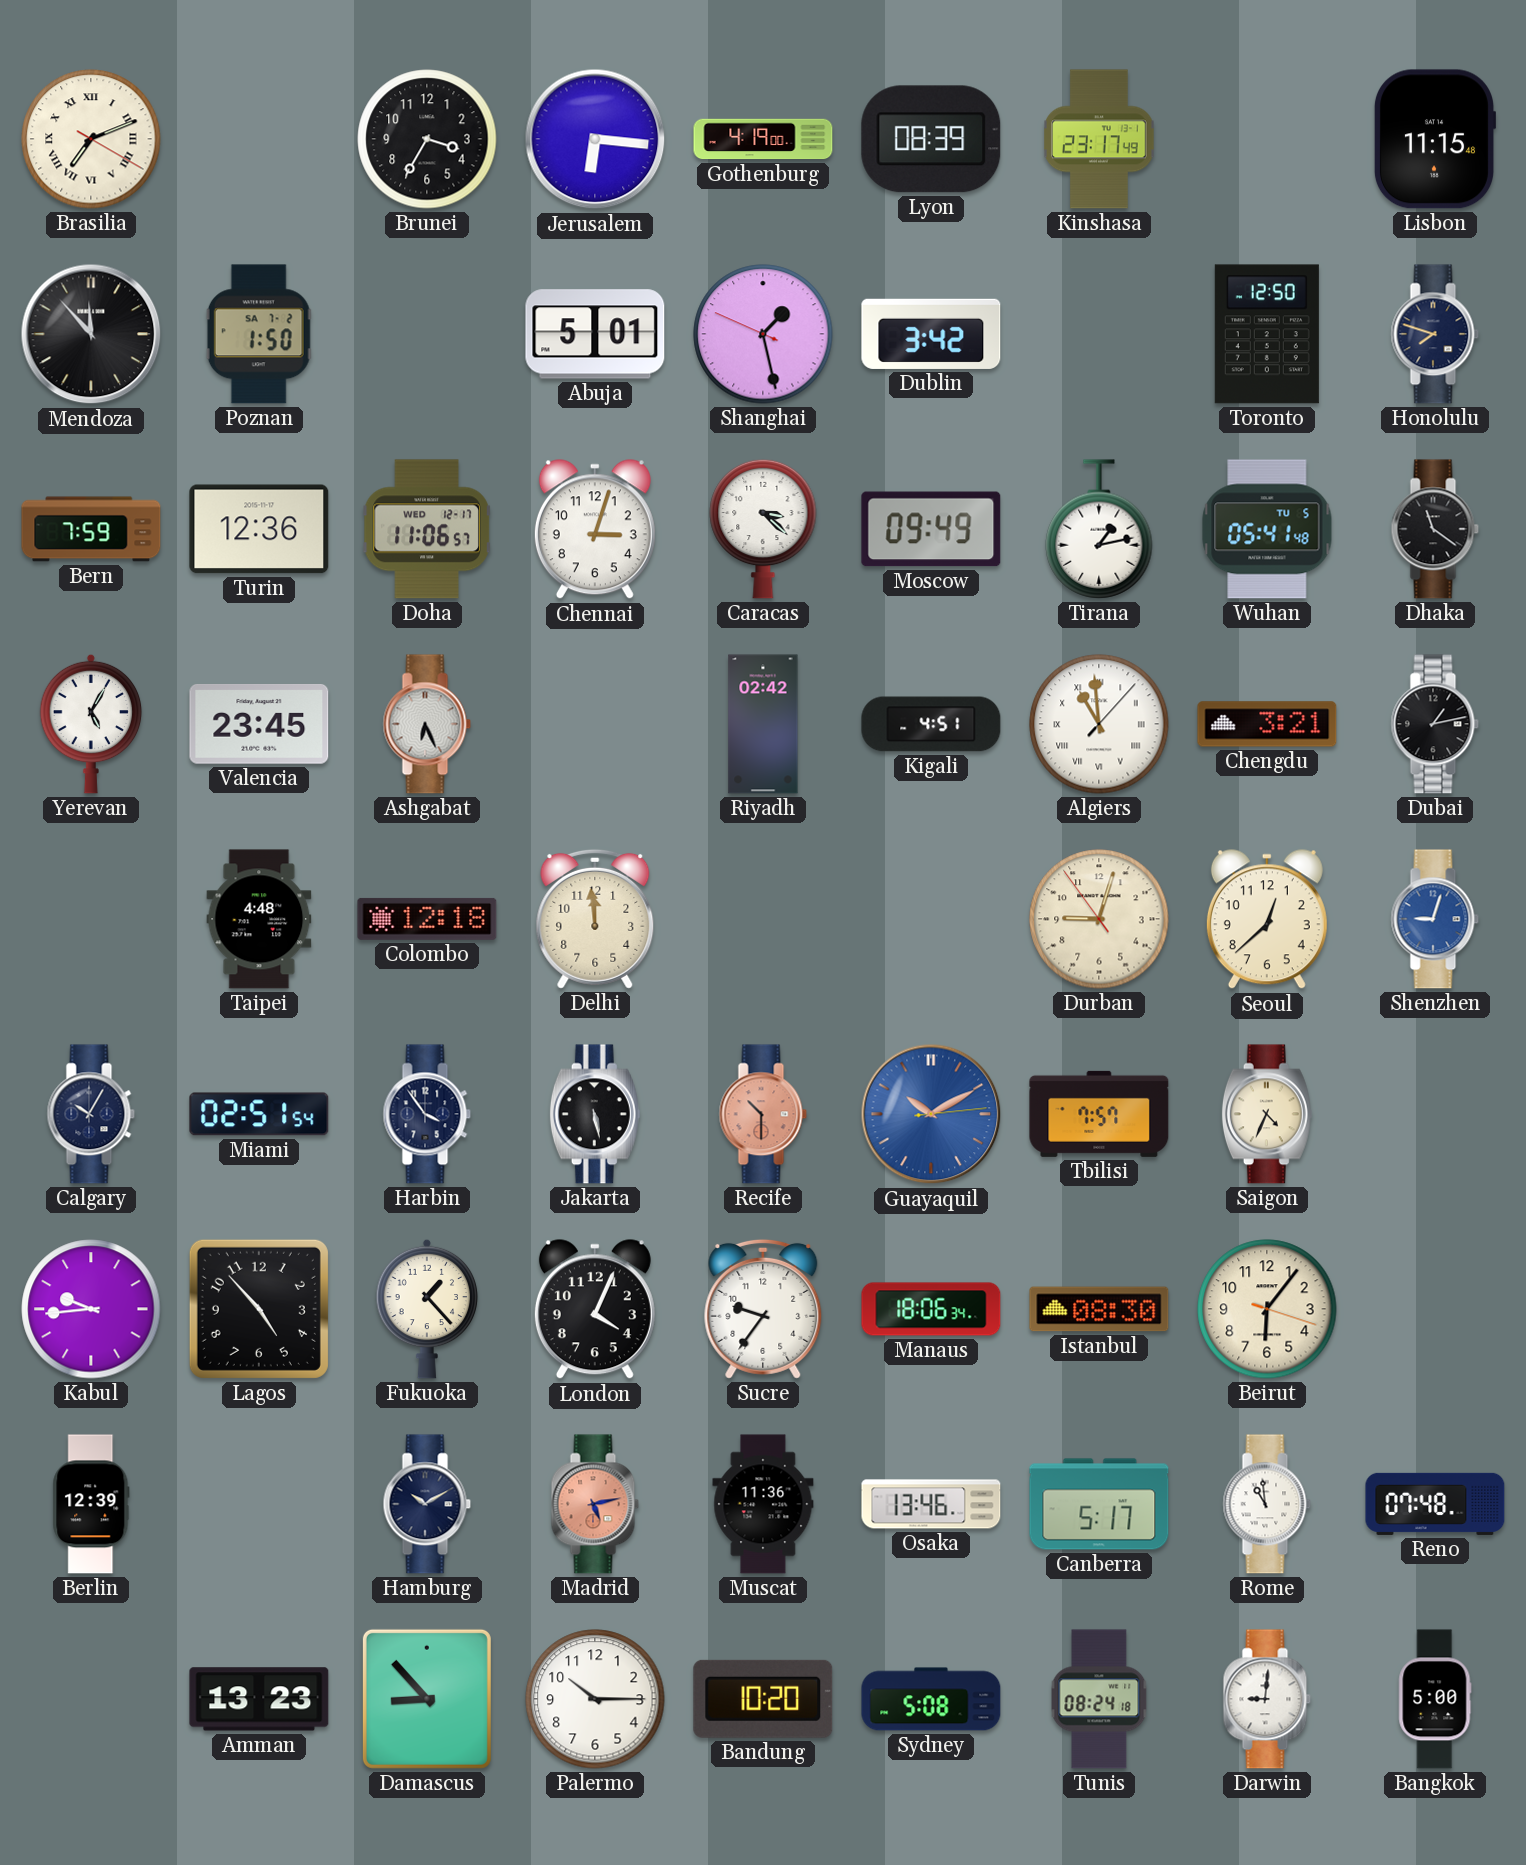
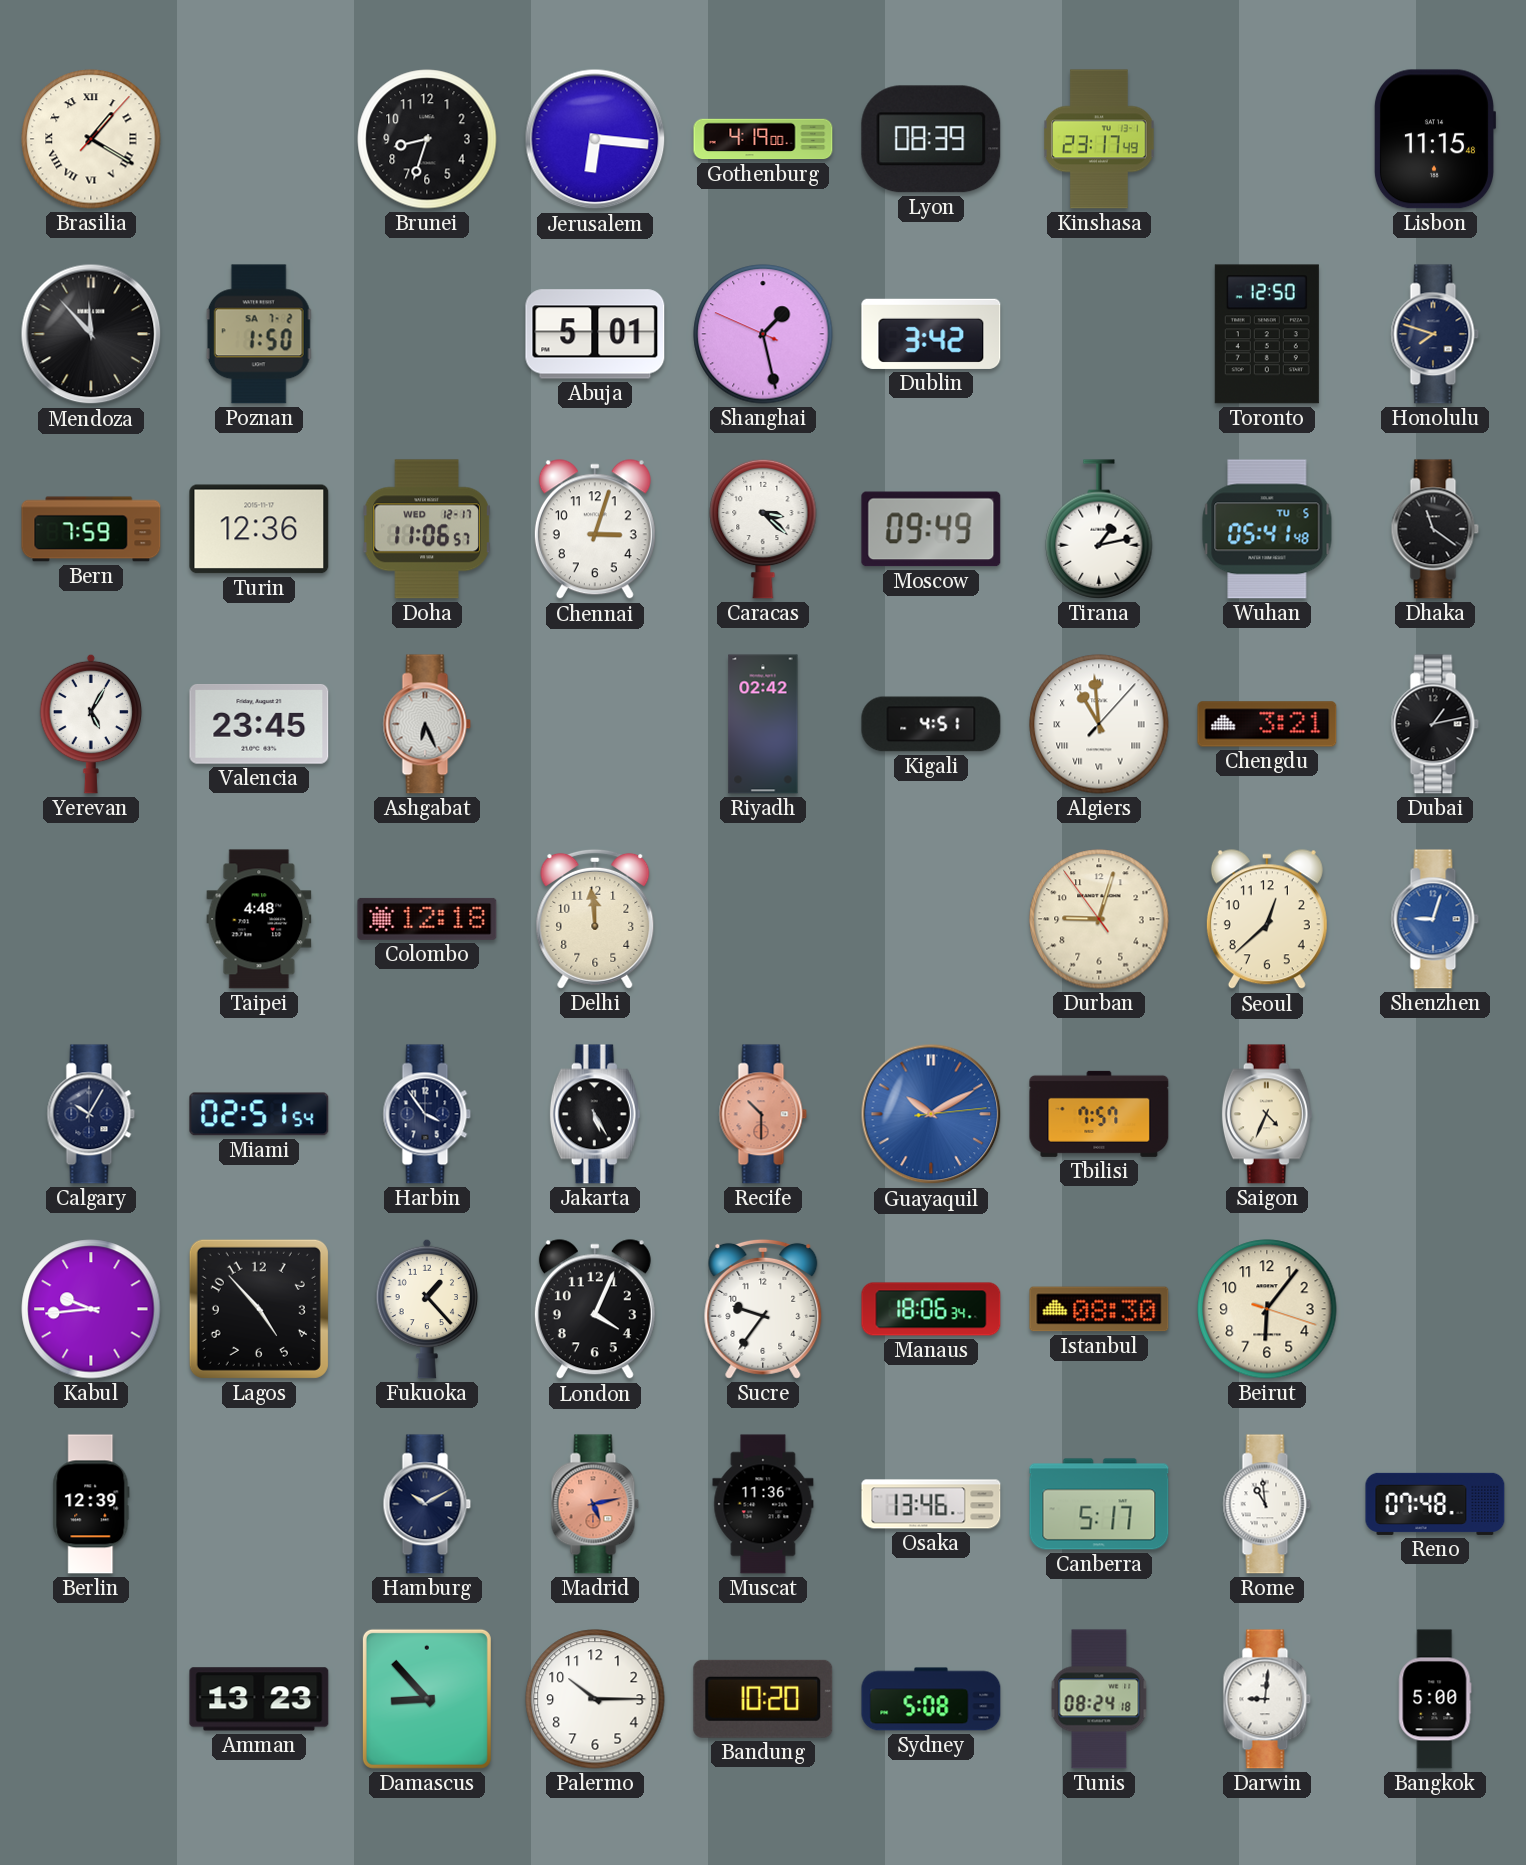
Brasilia: 7:11 -> 1:20
Brunei: 3:35 -> 8:33
Jakarta: 5:28 -> 5:25
